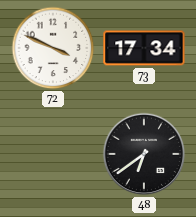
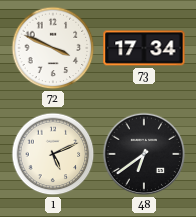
1: none -> 5:11
